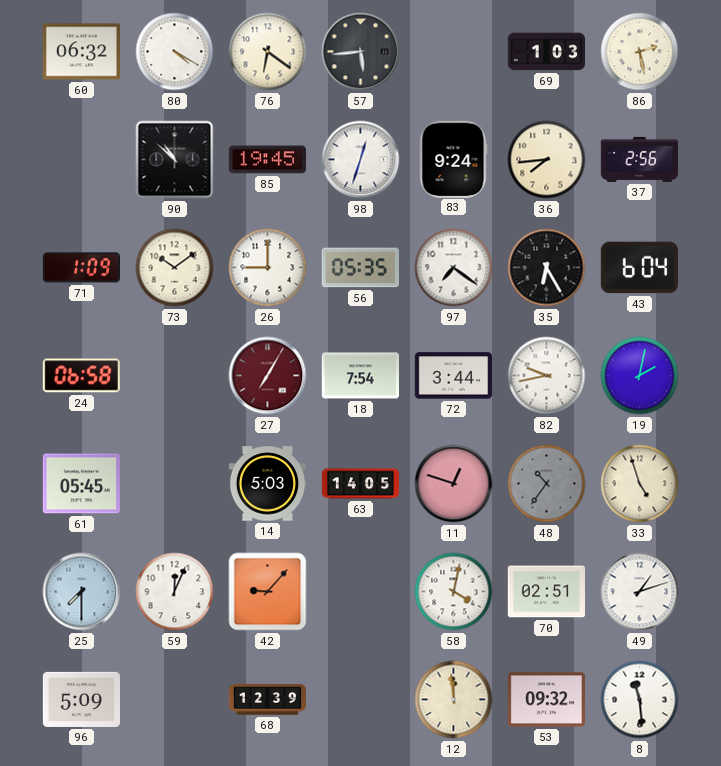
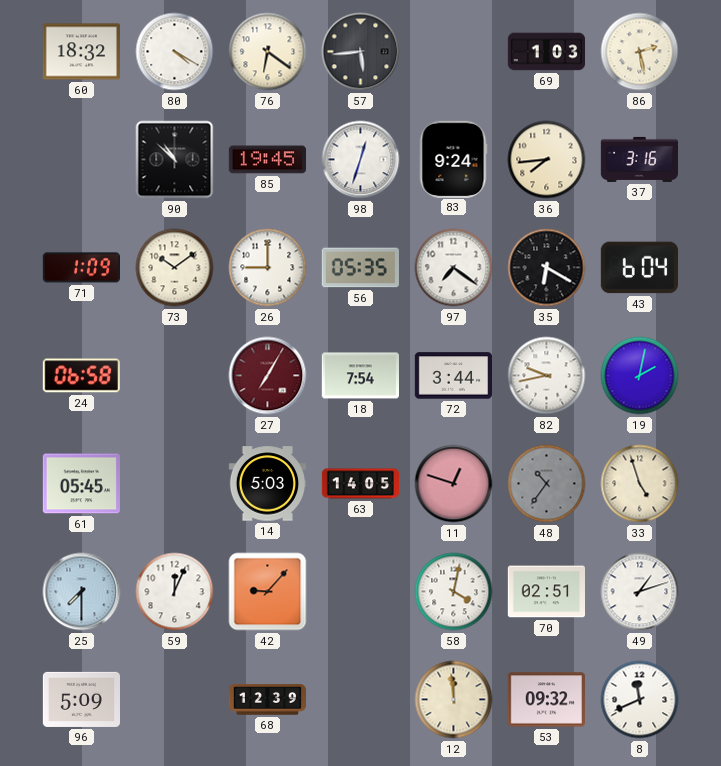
60: 06:32 -> 18:32
37: 2:56 -> 3:16
35: 6:25 -> 6:20
8: 11:29 -> 11:41
